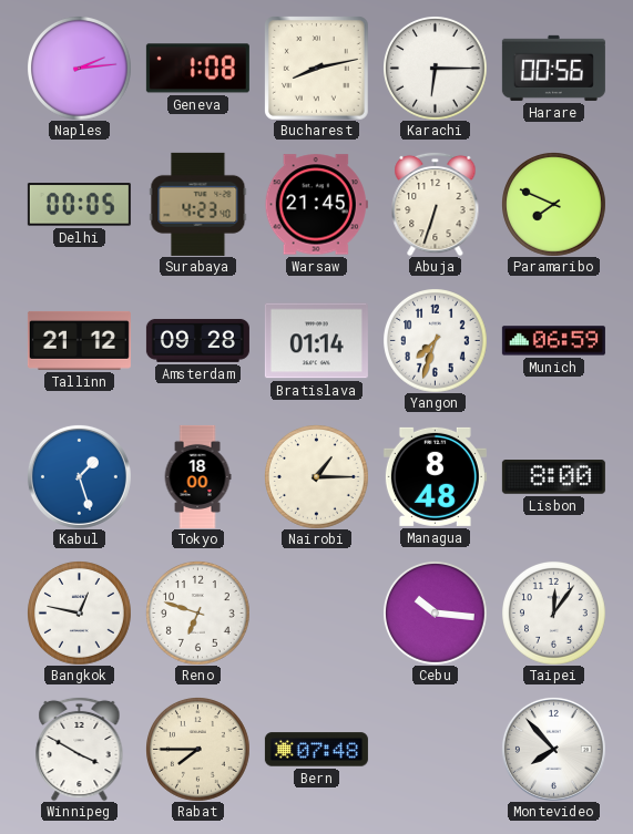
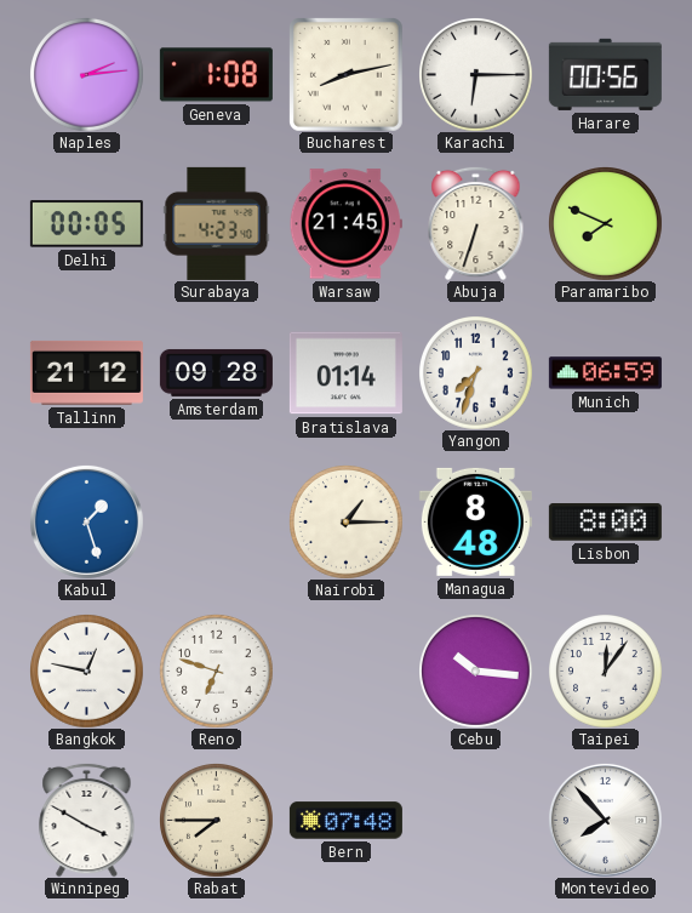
Tokyo: 18:00 -> none
